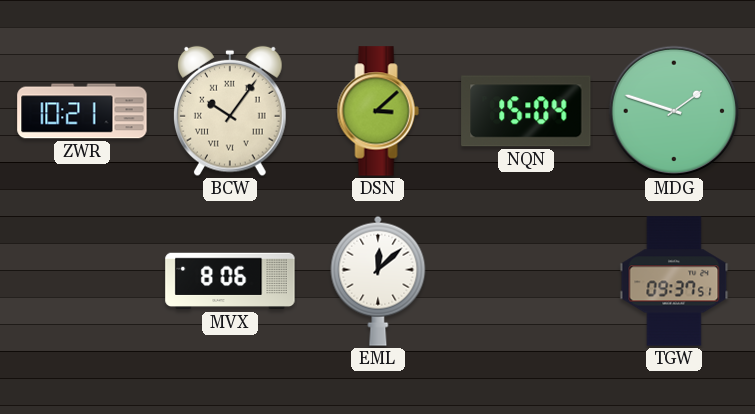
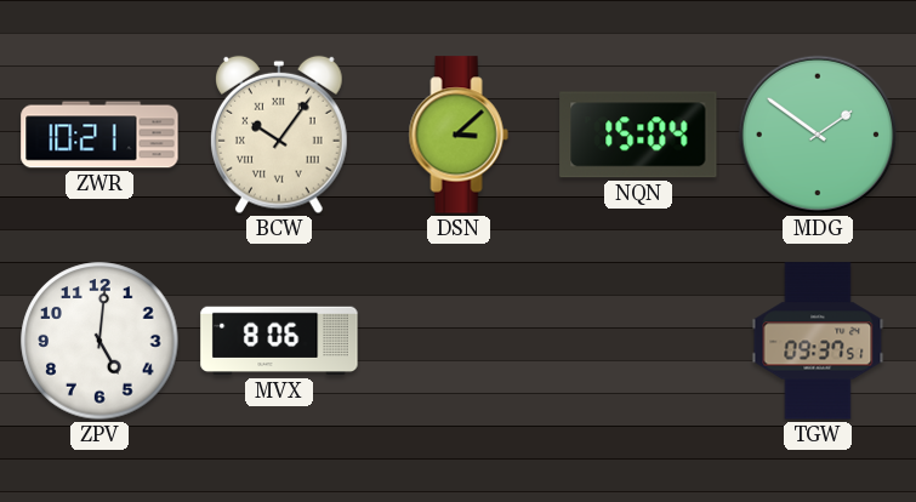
MDG: 1:48 -> 1:51
ZPV: none -> 5:01
EML: 12:08 -> none
